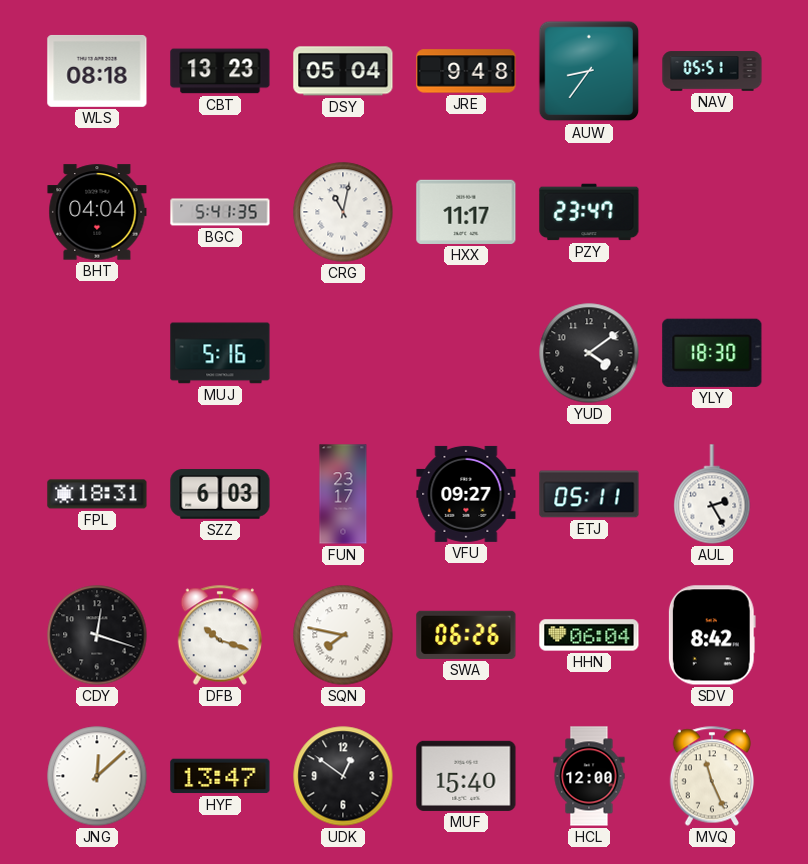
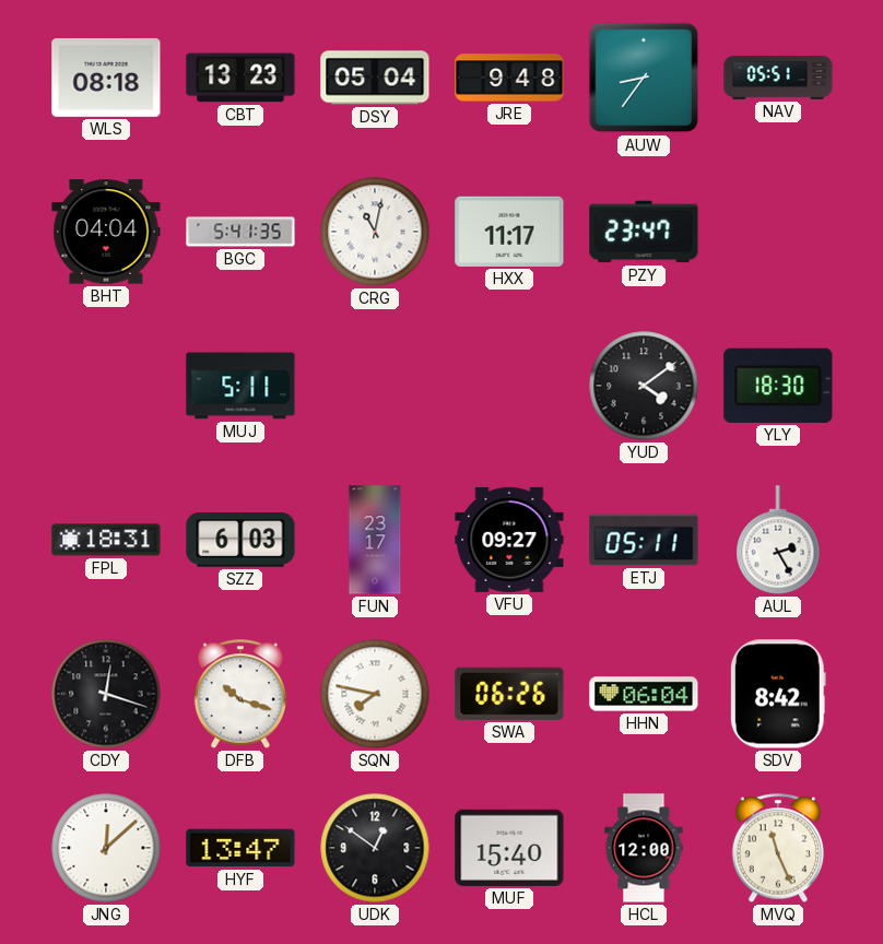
MUJ: 5:16 -> 5:11
